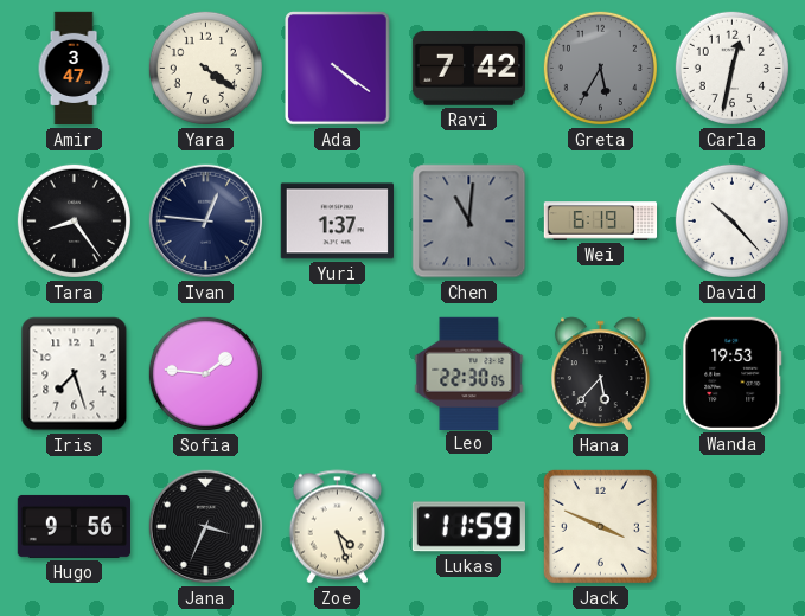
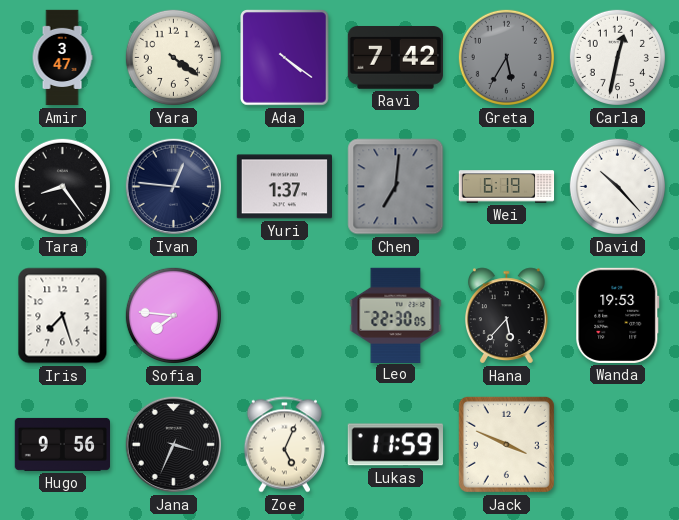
Chen: 11:01 -> 7:01
Sofia: 1:46 -> 7:46
Zoe: 4:27 -> 5:04
